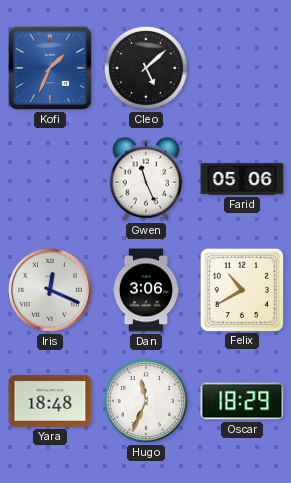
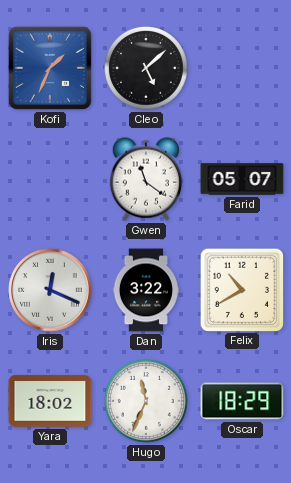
Gwen: 11:26 -> 11:21
Farid: 05:06 -> 05:07
Dan: 3:06 -> 3:22
Yara: 18:48 -> 18:02
